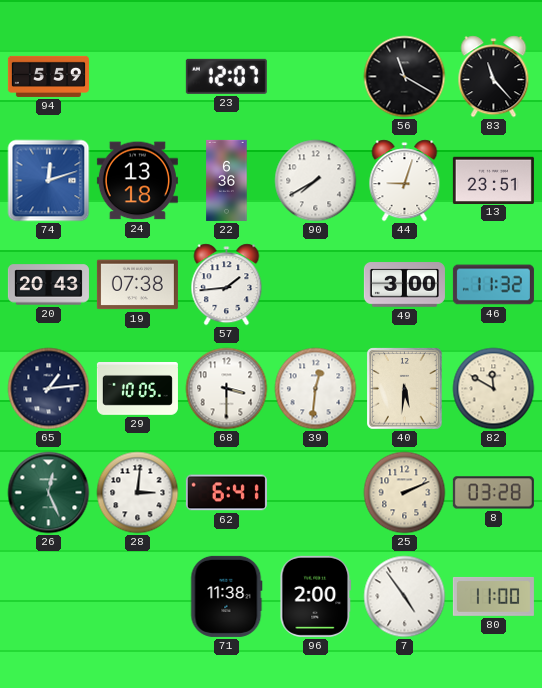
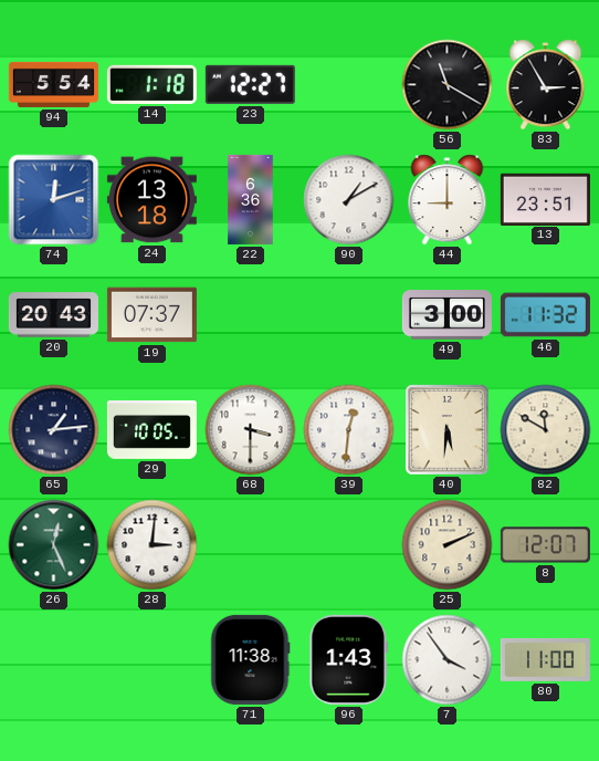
94: 5:59 -> 5:54
14: none -> 1:18
23: 12:07 -> 12:27
83: 11:23 -> 2:55
90: 7:40 -> 1:10
44: 9:03 -> 9:00
19: 07:38 -> 07:37
57: 1:44 -> none
62: 6:41 -> none
8: 03:28 -> 12:07
96: 2:00 -> 1:43
7: 4:54 -> 3:54
